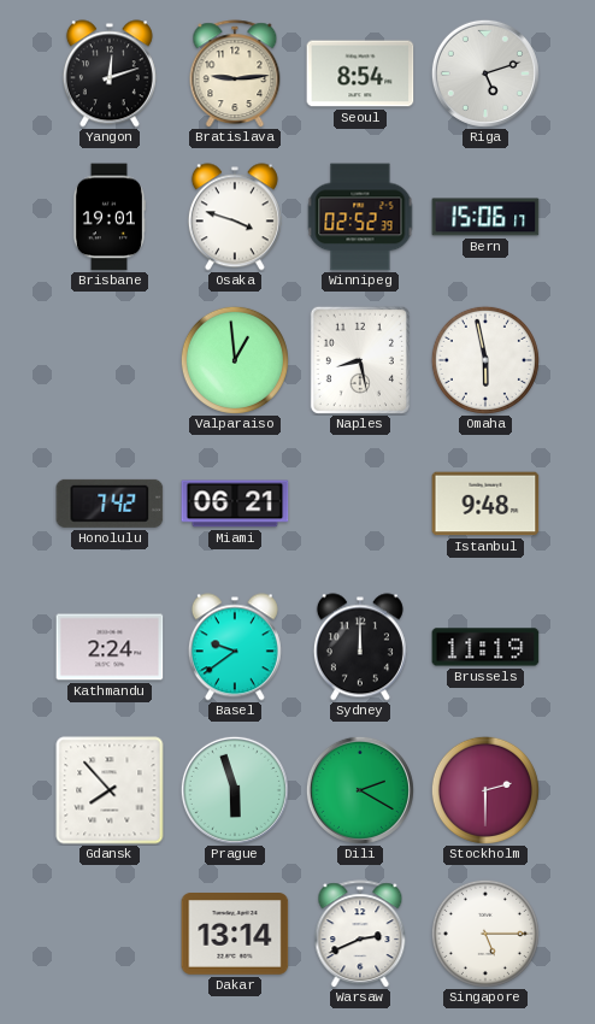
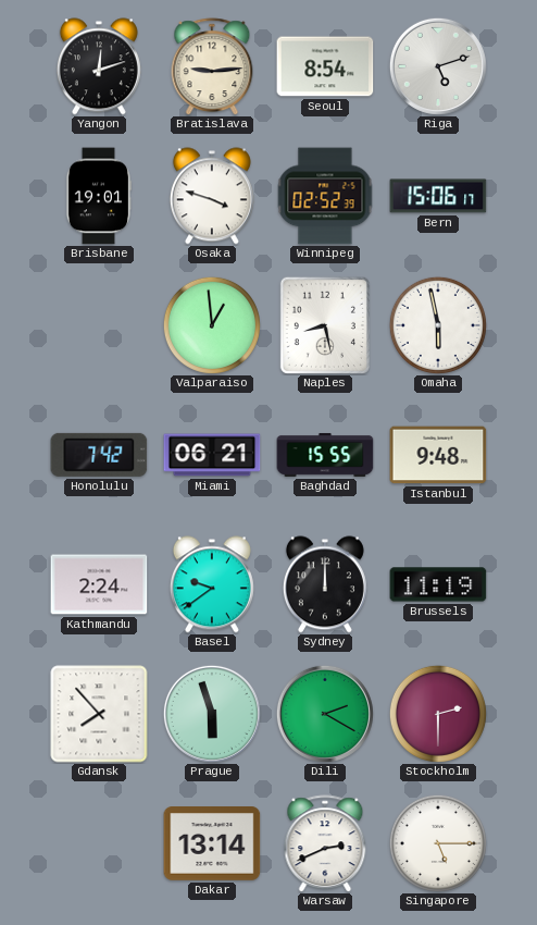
Baghdad: none -> 15:55
